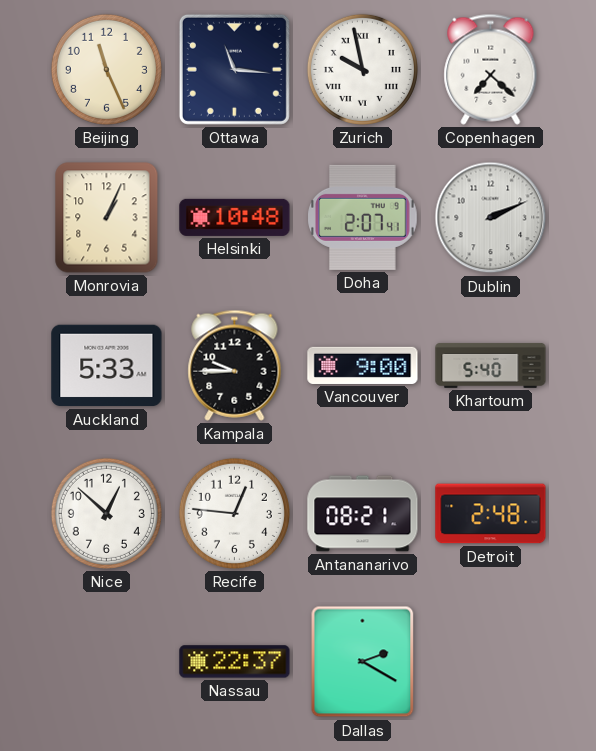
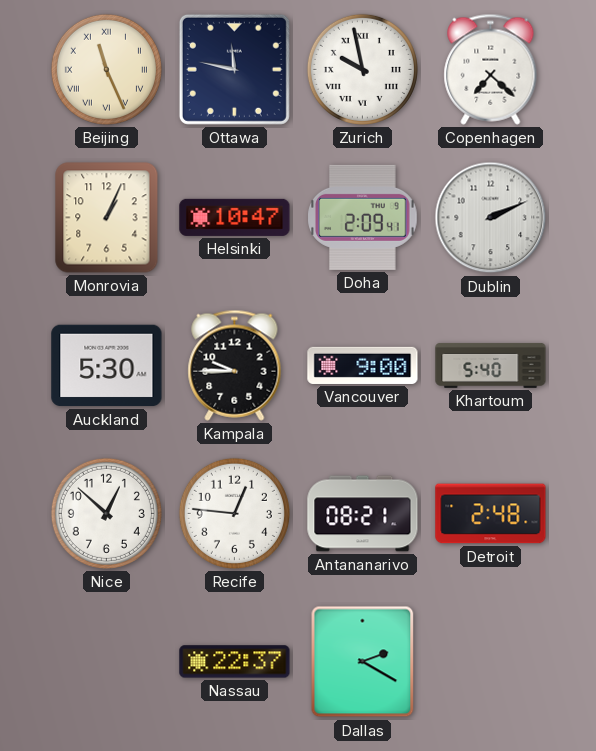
Beijing numerals: Arabic -> Roman
Ottawa: 11:16 -> 11:47
Helsinki: 10:48 -> 10:47
Doha: 2:07 -> 2:09
Auckland: 5:33 -> 5:30
